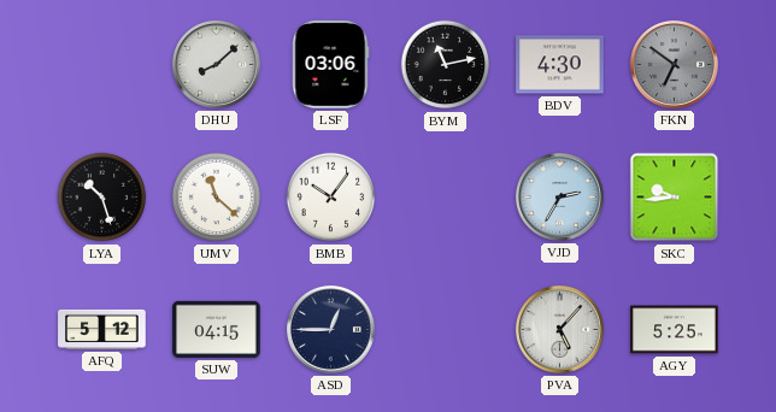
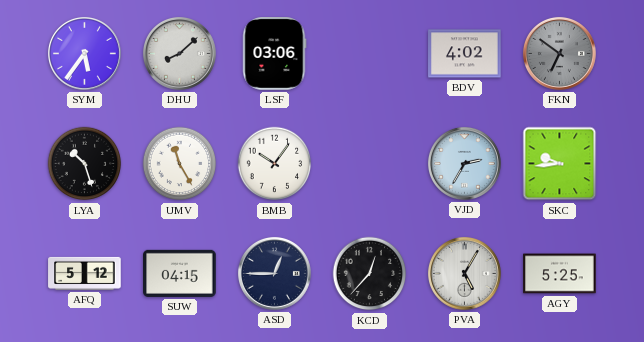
SYM: none -> 5:36
BYM: 11:13 -> none
BDV: 4:30 -> 4:02
UMV: 11:22 -> 11:25
KCD: none -> 12:37
PVA: 5:07 -> 5:05
